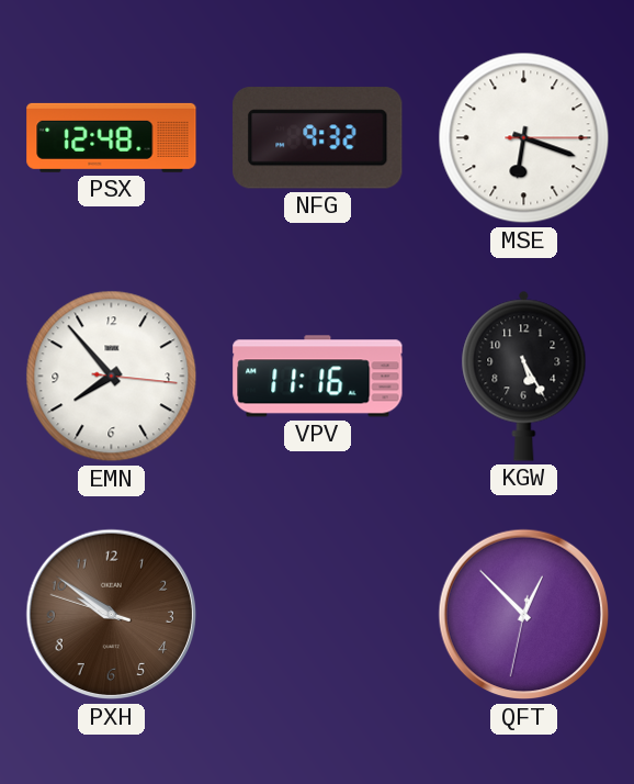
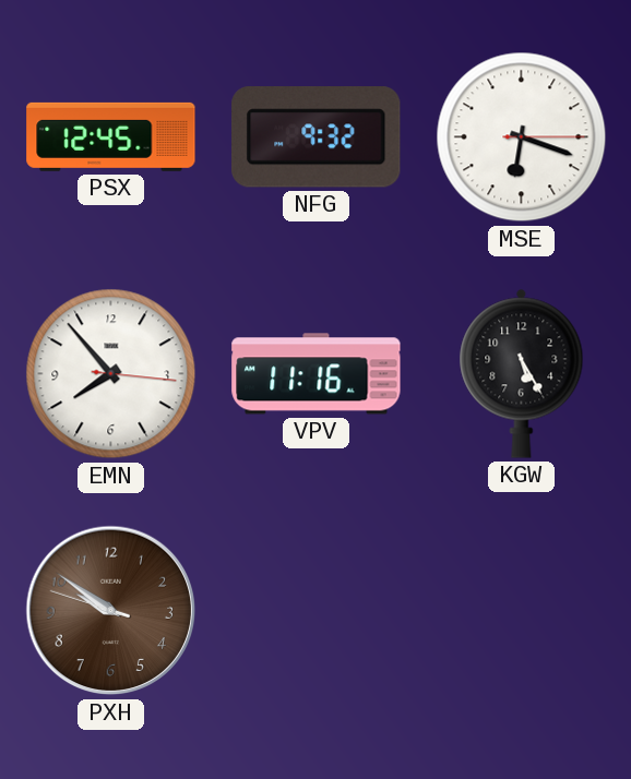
PSX: 12:48 -> 12:45
QFT: 12:52 -> none
